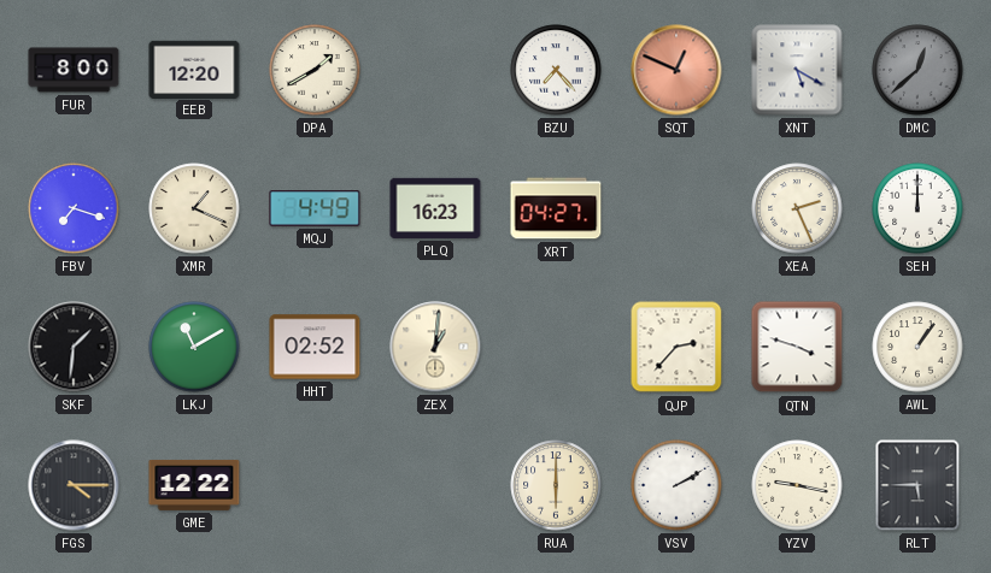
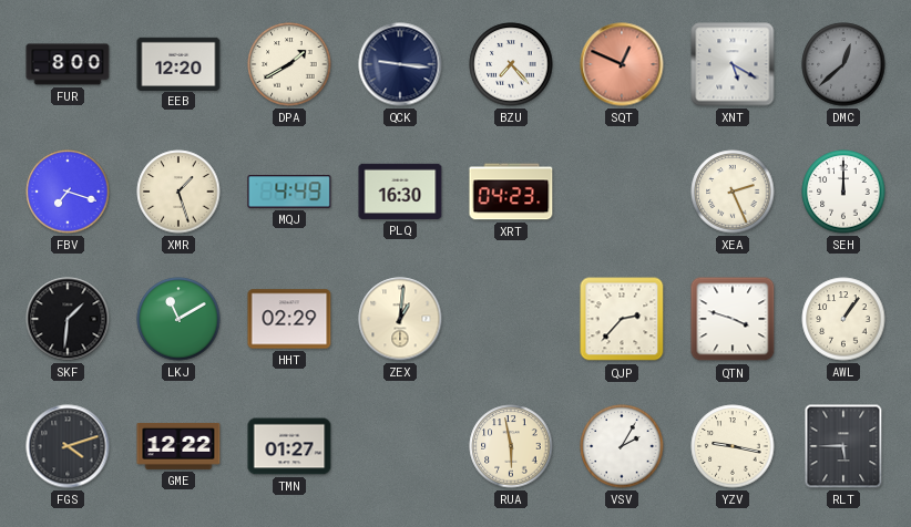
QCK: none -> 9:16
XMR: 1:19 -> 1:27
PLQ: 16:23 -> 16:30
XRT: 04:27 -> 04:23
HHT: 02:52 -> 02:29
FGS: 4:15 -> 4:12
TMN: none -> 01:27
RUA: 6:00 -> 5:58
VSV: 2:10 -> 2:05
